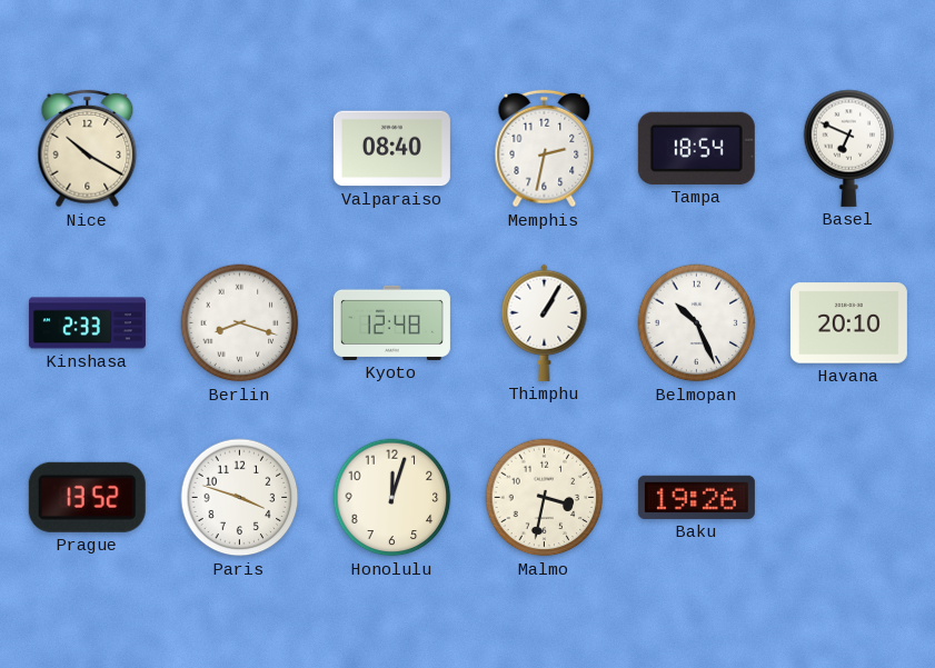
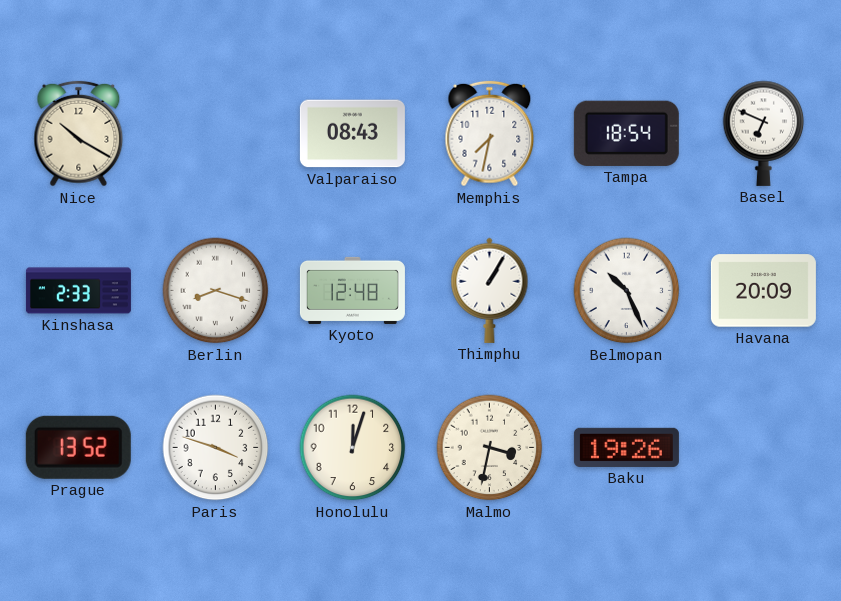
Valparaiso: 08:40 -> 08:43
Memphis: 2:32 -> 7:32
Havana: 20:10 -> 20:09
